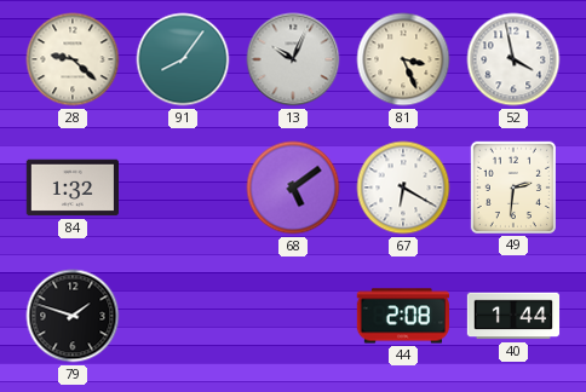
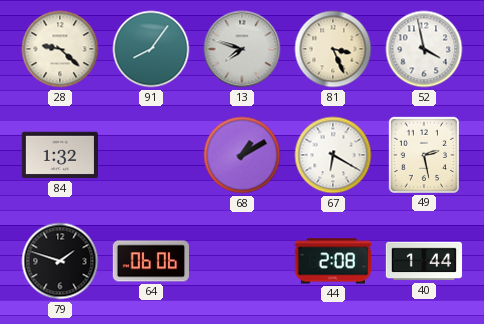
13: 10:04 -> 7:48
68: 5:09 -> 1:10
49: 2:31 -> 2:28
64: none -> 06:06
